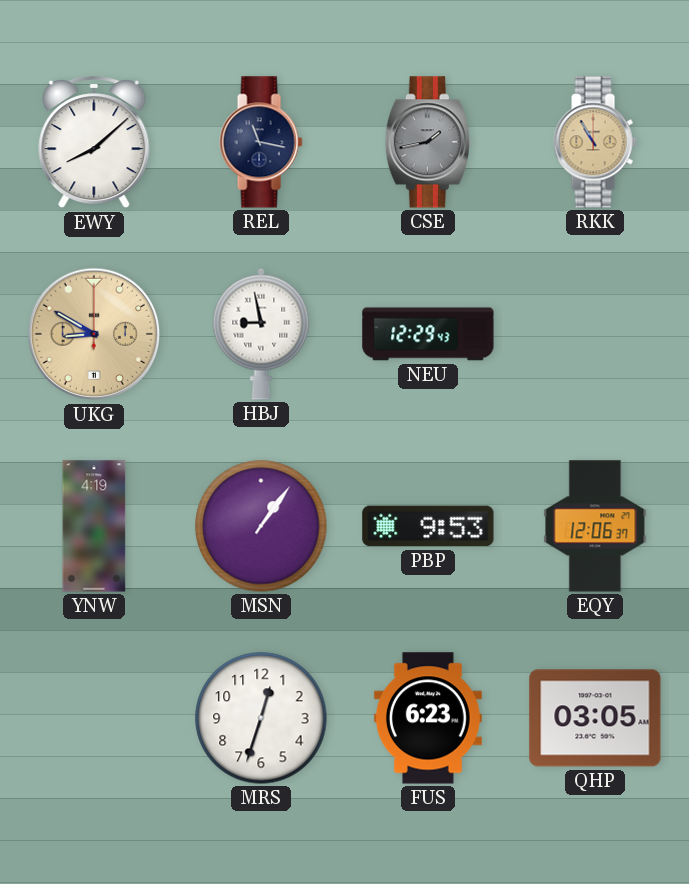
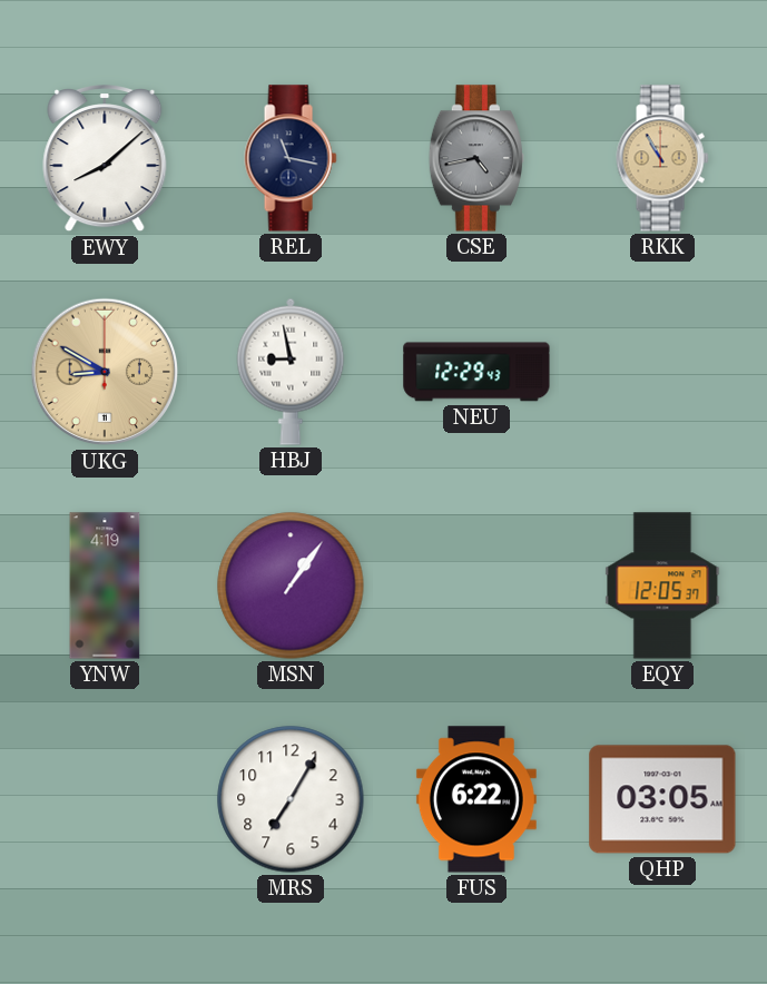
CSE: 1:43 -> 4:43
PBP: 9:53 -> none
EQY: 12:06 -> 12:05
MRS: 12:33 -> 7:05
FUS: 6:23 -> 6:22
